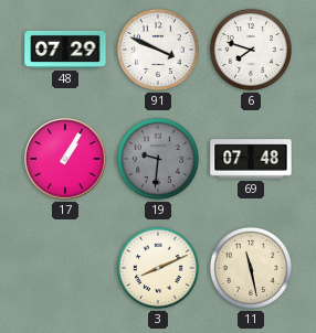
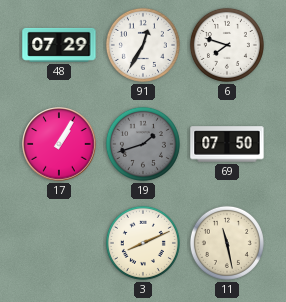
91: 3:49 -> 12:35
19: 9:31 -> 1:42
69: 07:48 -> 07:50
